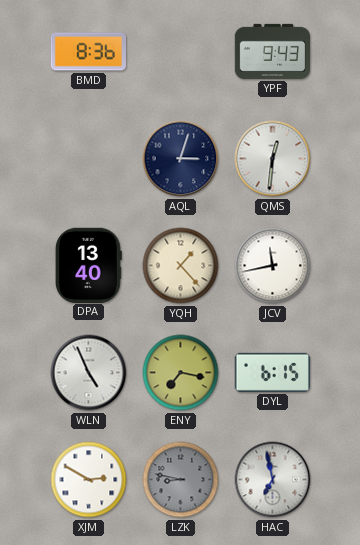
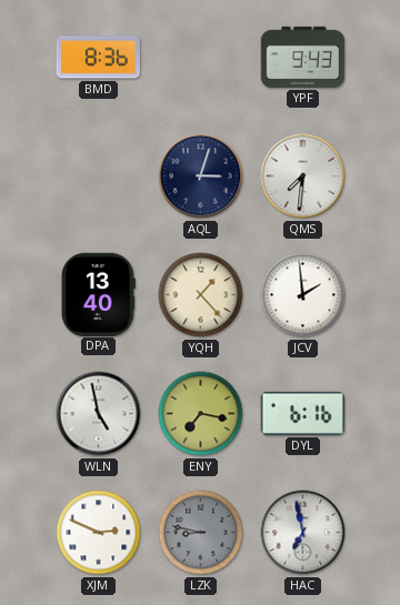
QMS: 12:31 -> 7:31
JCV: 11:43 -> 1:59
WLN: 4:56 -> 4:58
DYL: 6:15 -> 6:16
XJM: 2:50 -> 2:49
